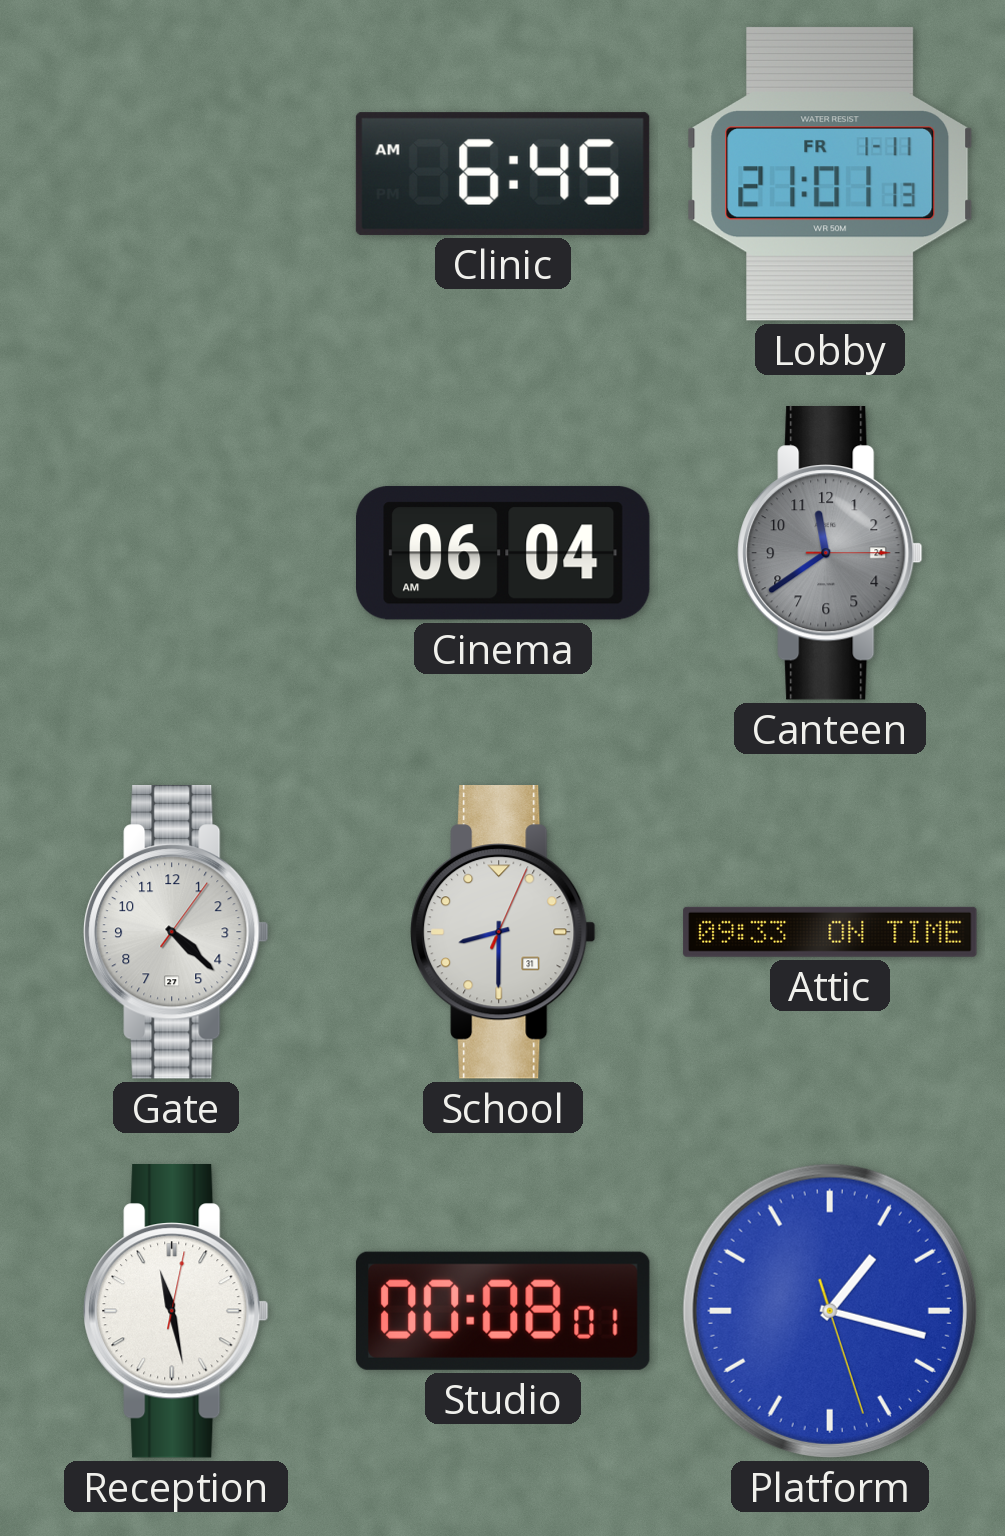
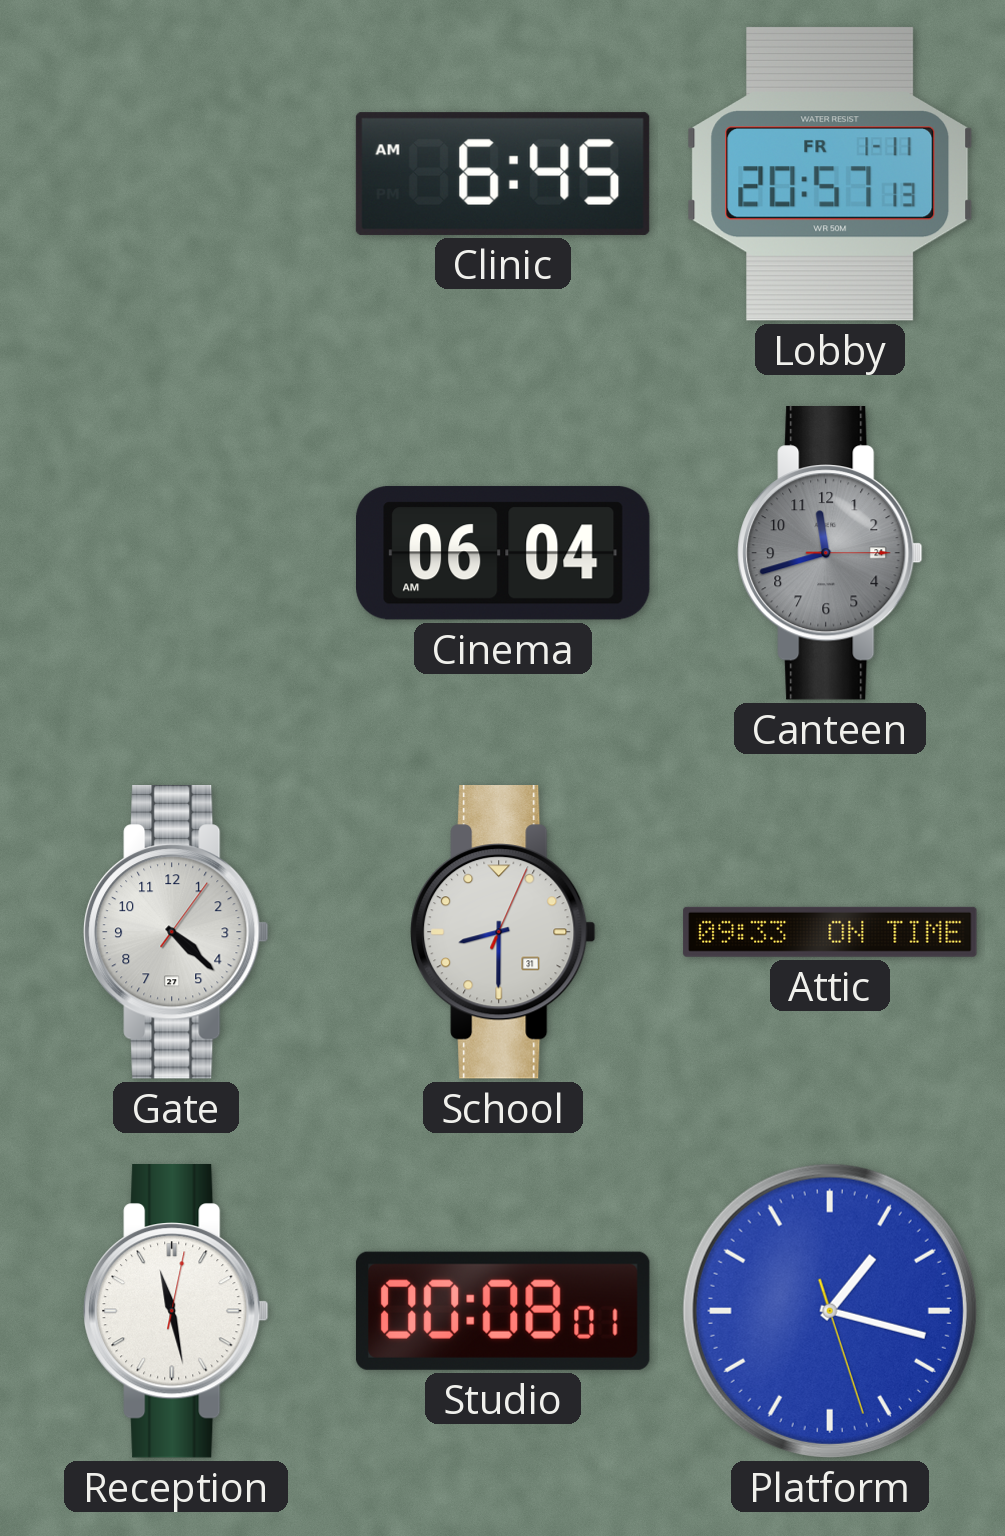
Lobby: 21:01 -> 20:57
Canteen: 11:39 -> 11:42
